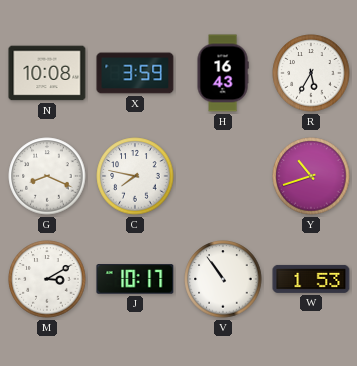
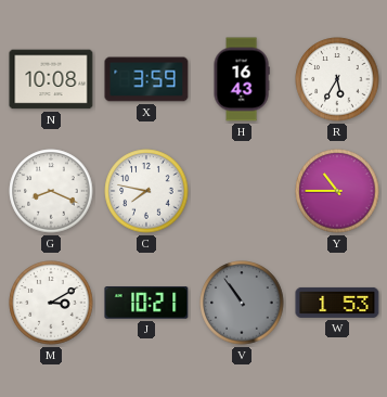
Y: 10:42 -> 10:45
J: 10:17 -> 10:21
V dial: white -> grey
